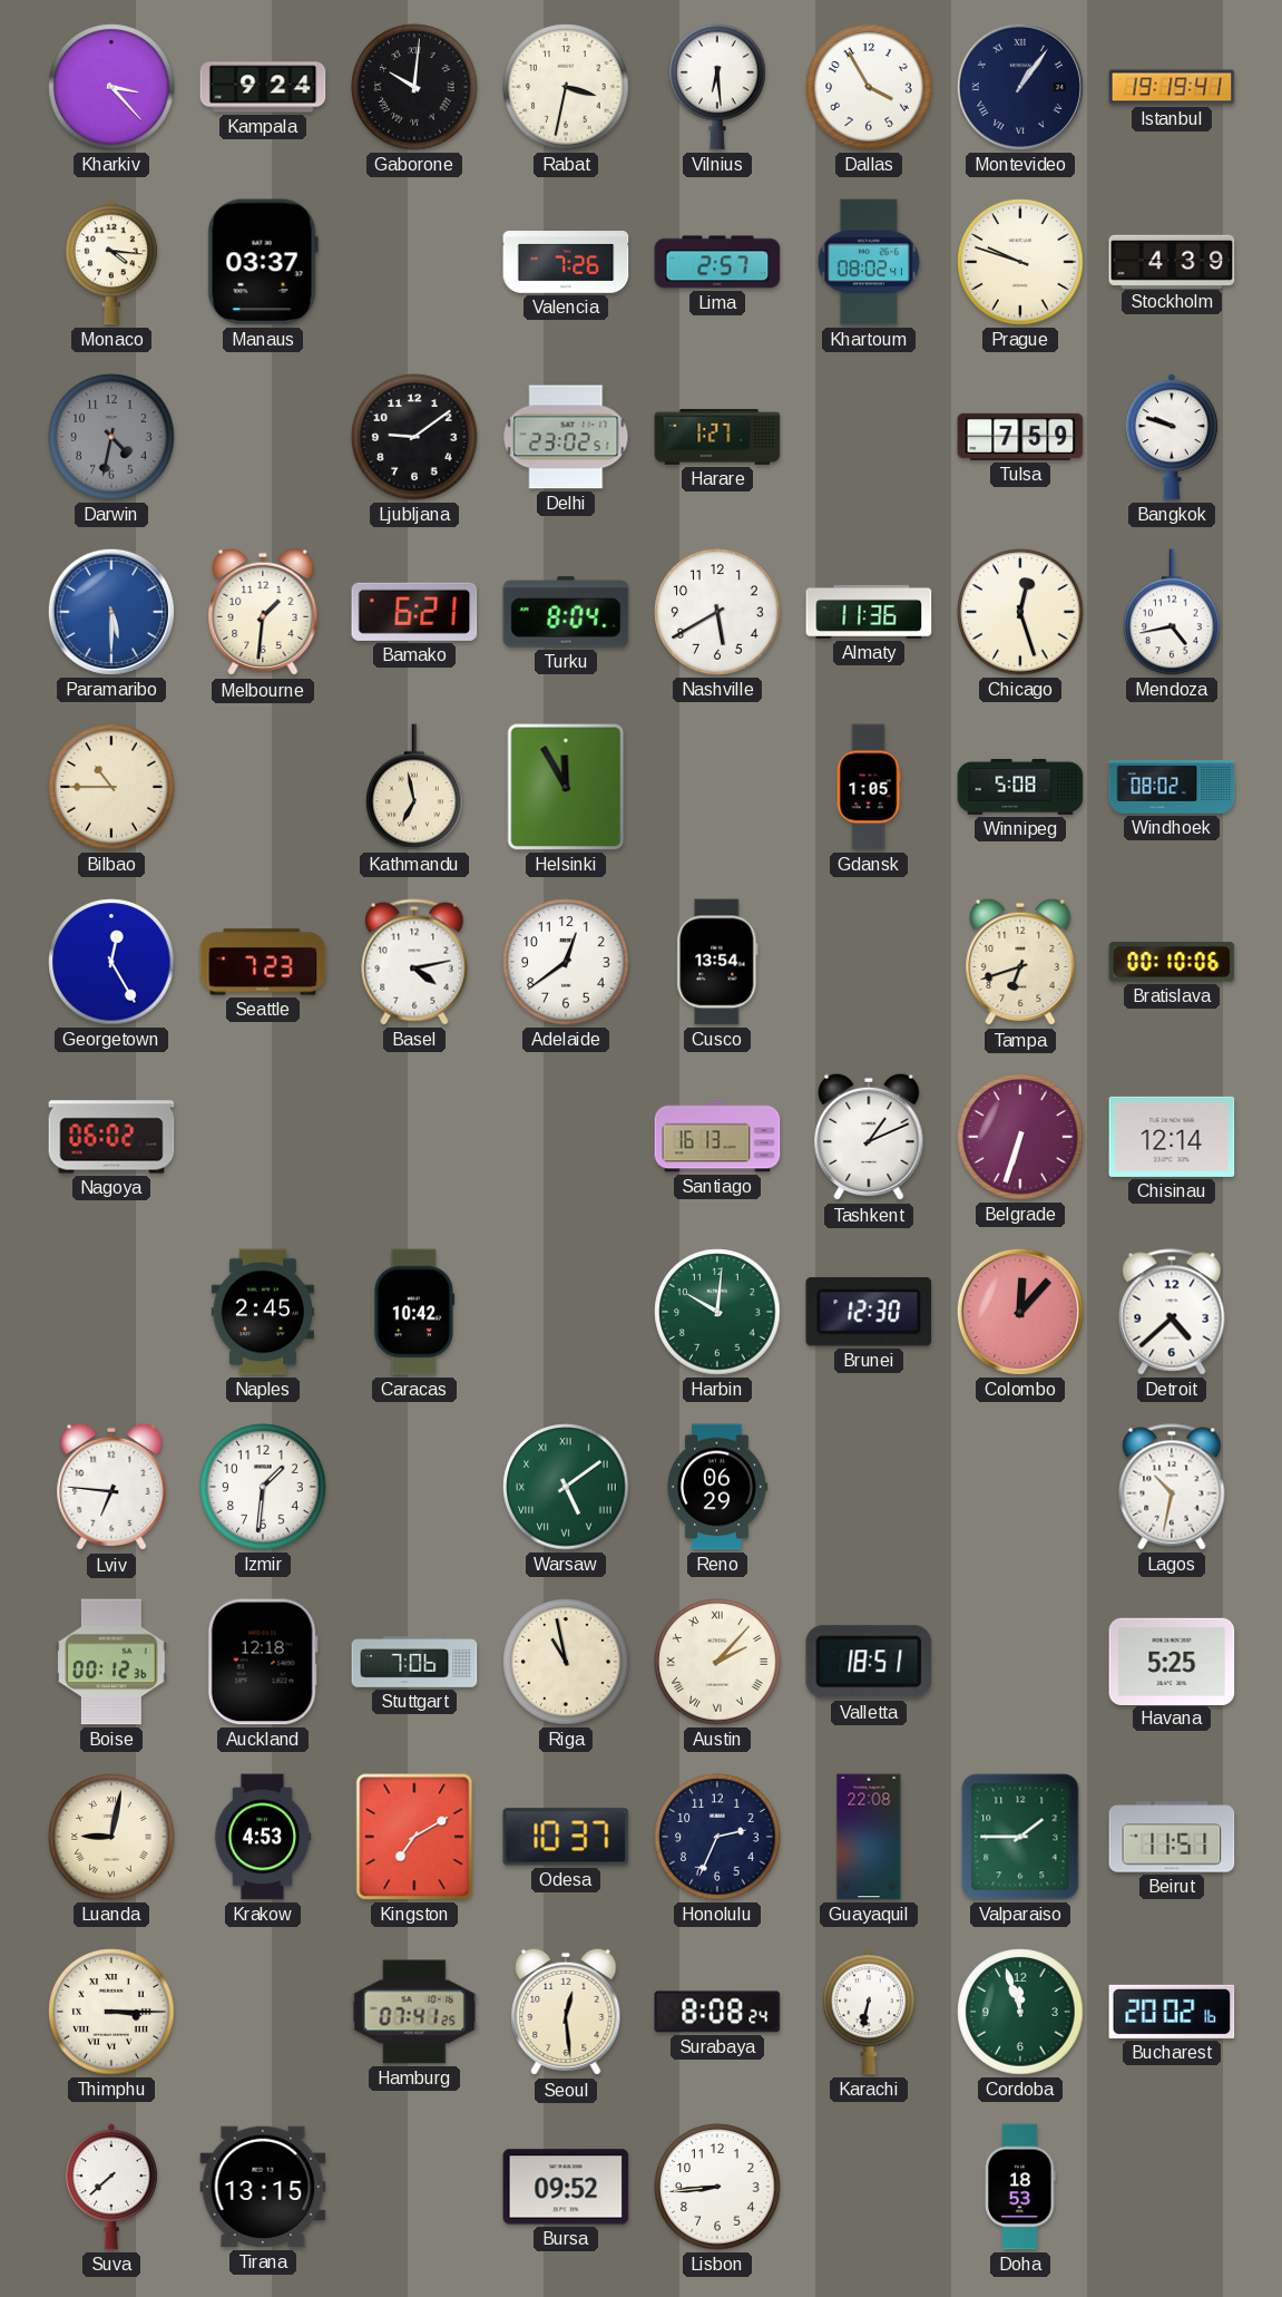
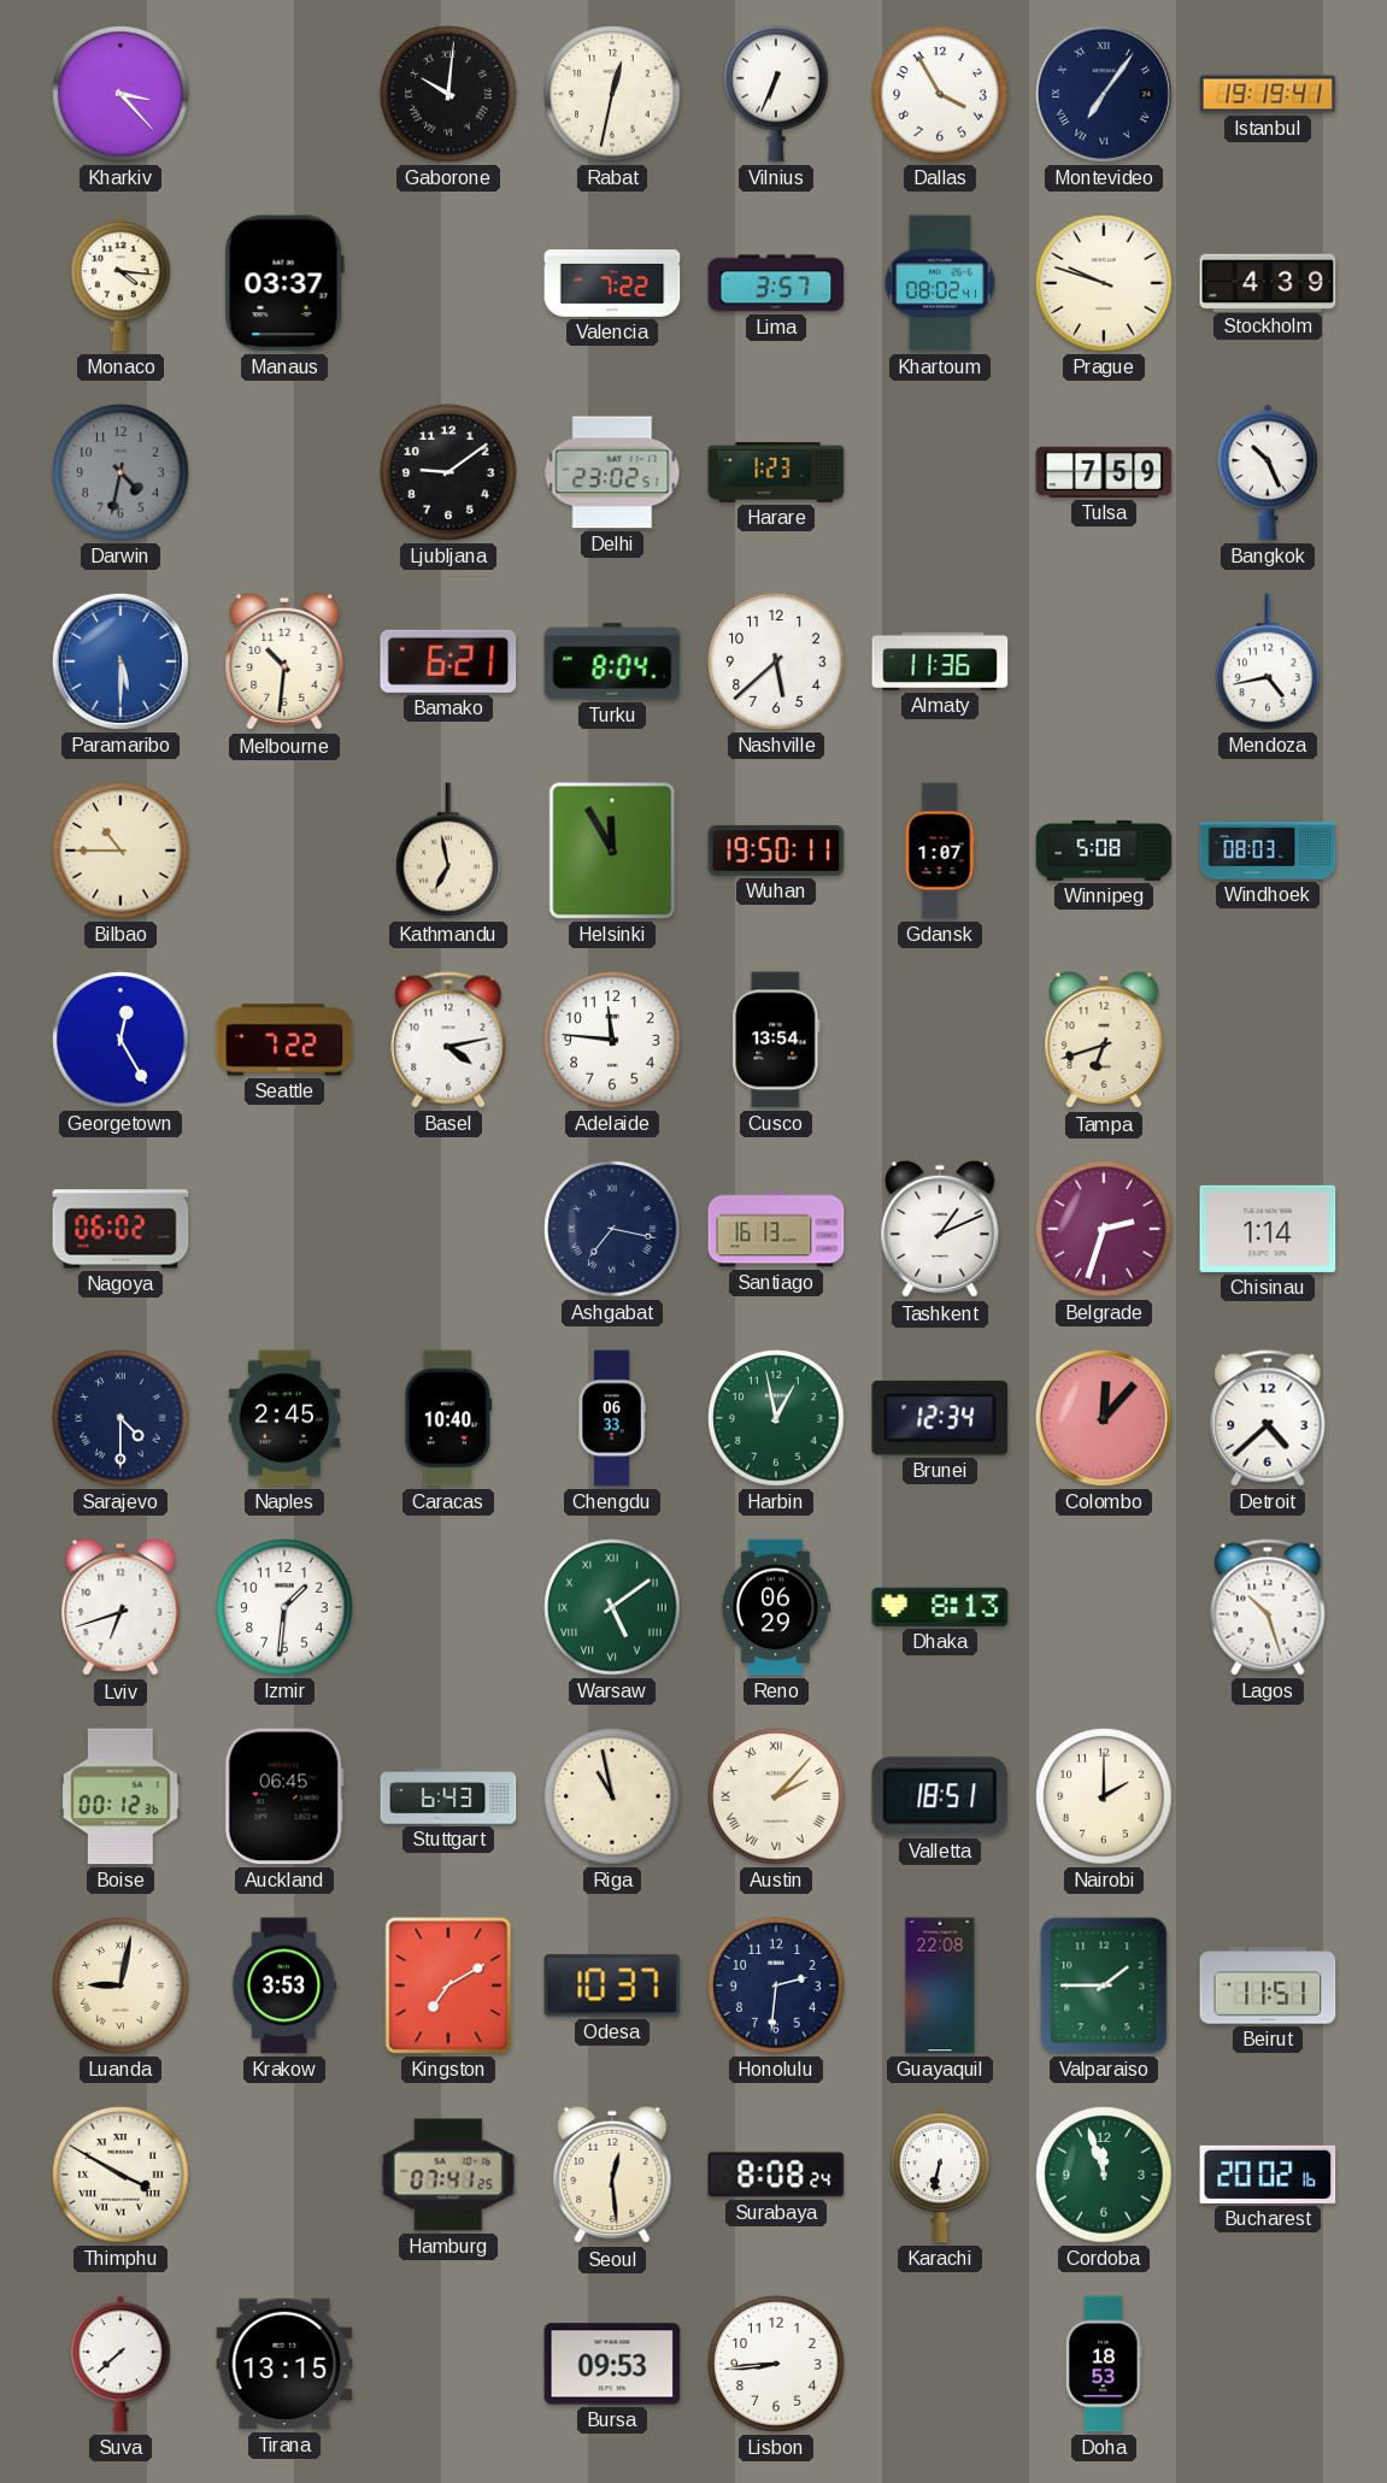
Kampala: 9:24 -> none
Rabat: 3:32 -> 12:32
Vilnius: 6:29 -> 6:34
Montevideo: 1:06 -> 7:06
Valencia: 7:26 -> 7:22
Lima: 2:57 -> 3:57
Harare: 1:27 -> 1:23
Bangkok: 9:48 -> 10:26
Melbourne: 1:31 -> 10:31
Nashville: 5:40 -> 5:38
Chicago: 12:27 -> none
Wuhan: none -> 19:50
Gdansk: 1:05 -> 1:07
Windhoek: 08:02 -> 08:03
Seattle: 7:23 -> 7:22
Adelaide: 12:39 -> 11:46
Bratislava: 00:10 -> none
Ashgabat: none -> 7:17
Belgrade: 6:33 -> 2:33
Chisinau: 12:14 -> 1:14
Sarajevo: none -> 4:30
Caracas: 10:42 -> 10:40
Chengdu: none -> 06:33
Harbin: 10:01 -> 12:58
Brunei: 12:30 -> 12:34
Lviv: 6:46 -> 6:42
Dhaka: none -> 8:13
Lagos: 10:32 -> 10:27
Auckland: 12:18 -> 06:45
Stuttgart: 7:06 -> 6:43
Nairobi: none -> 2:00
Havana: 5:25 -> none
Krakow: 4:53 -> 3:53
Honolulu: 2:34 -> 2:31
Thimphu: 3:15 -> 3:50
Bursa: 09:52 -> 09:53
